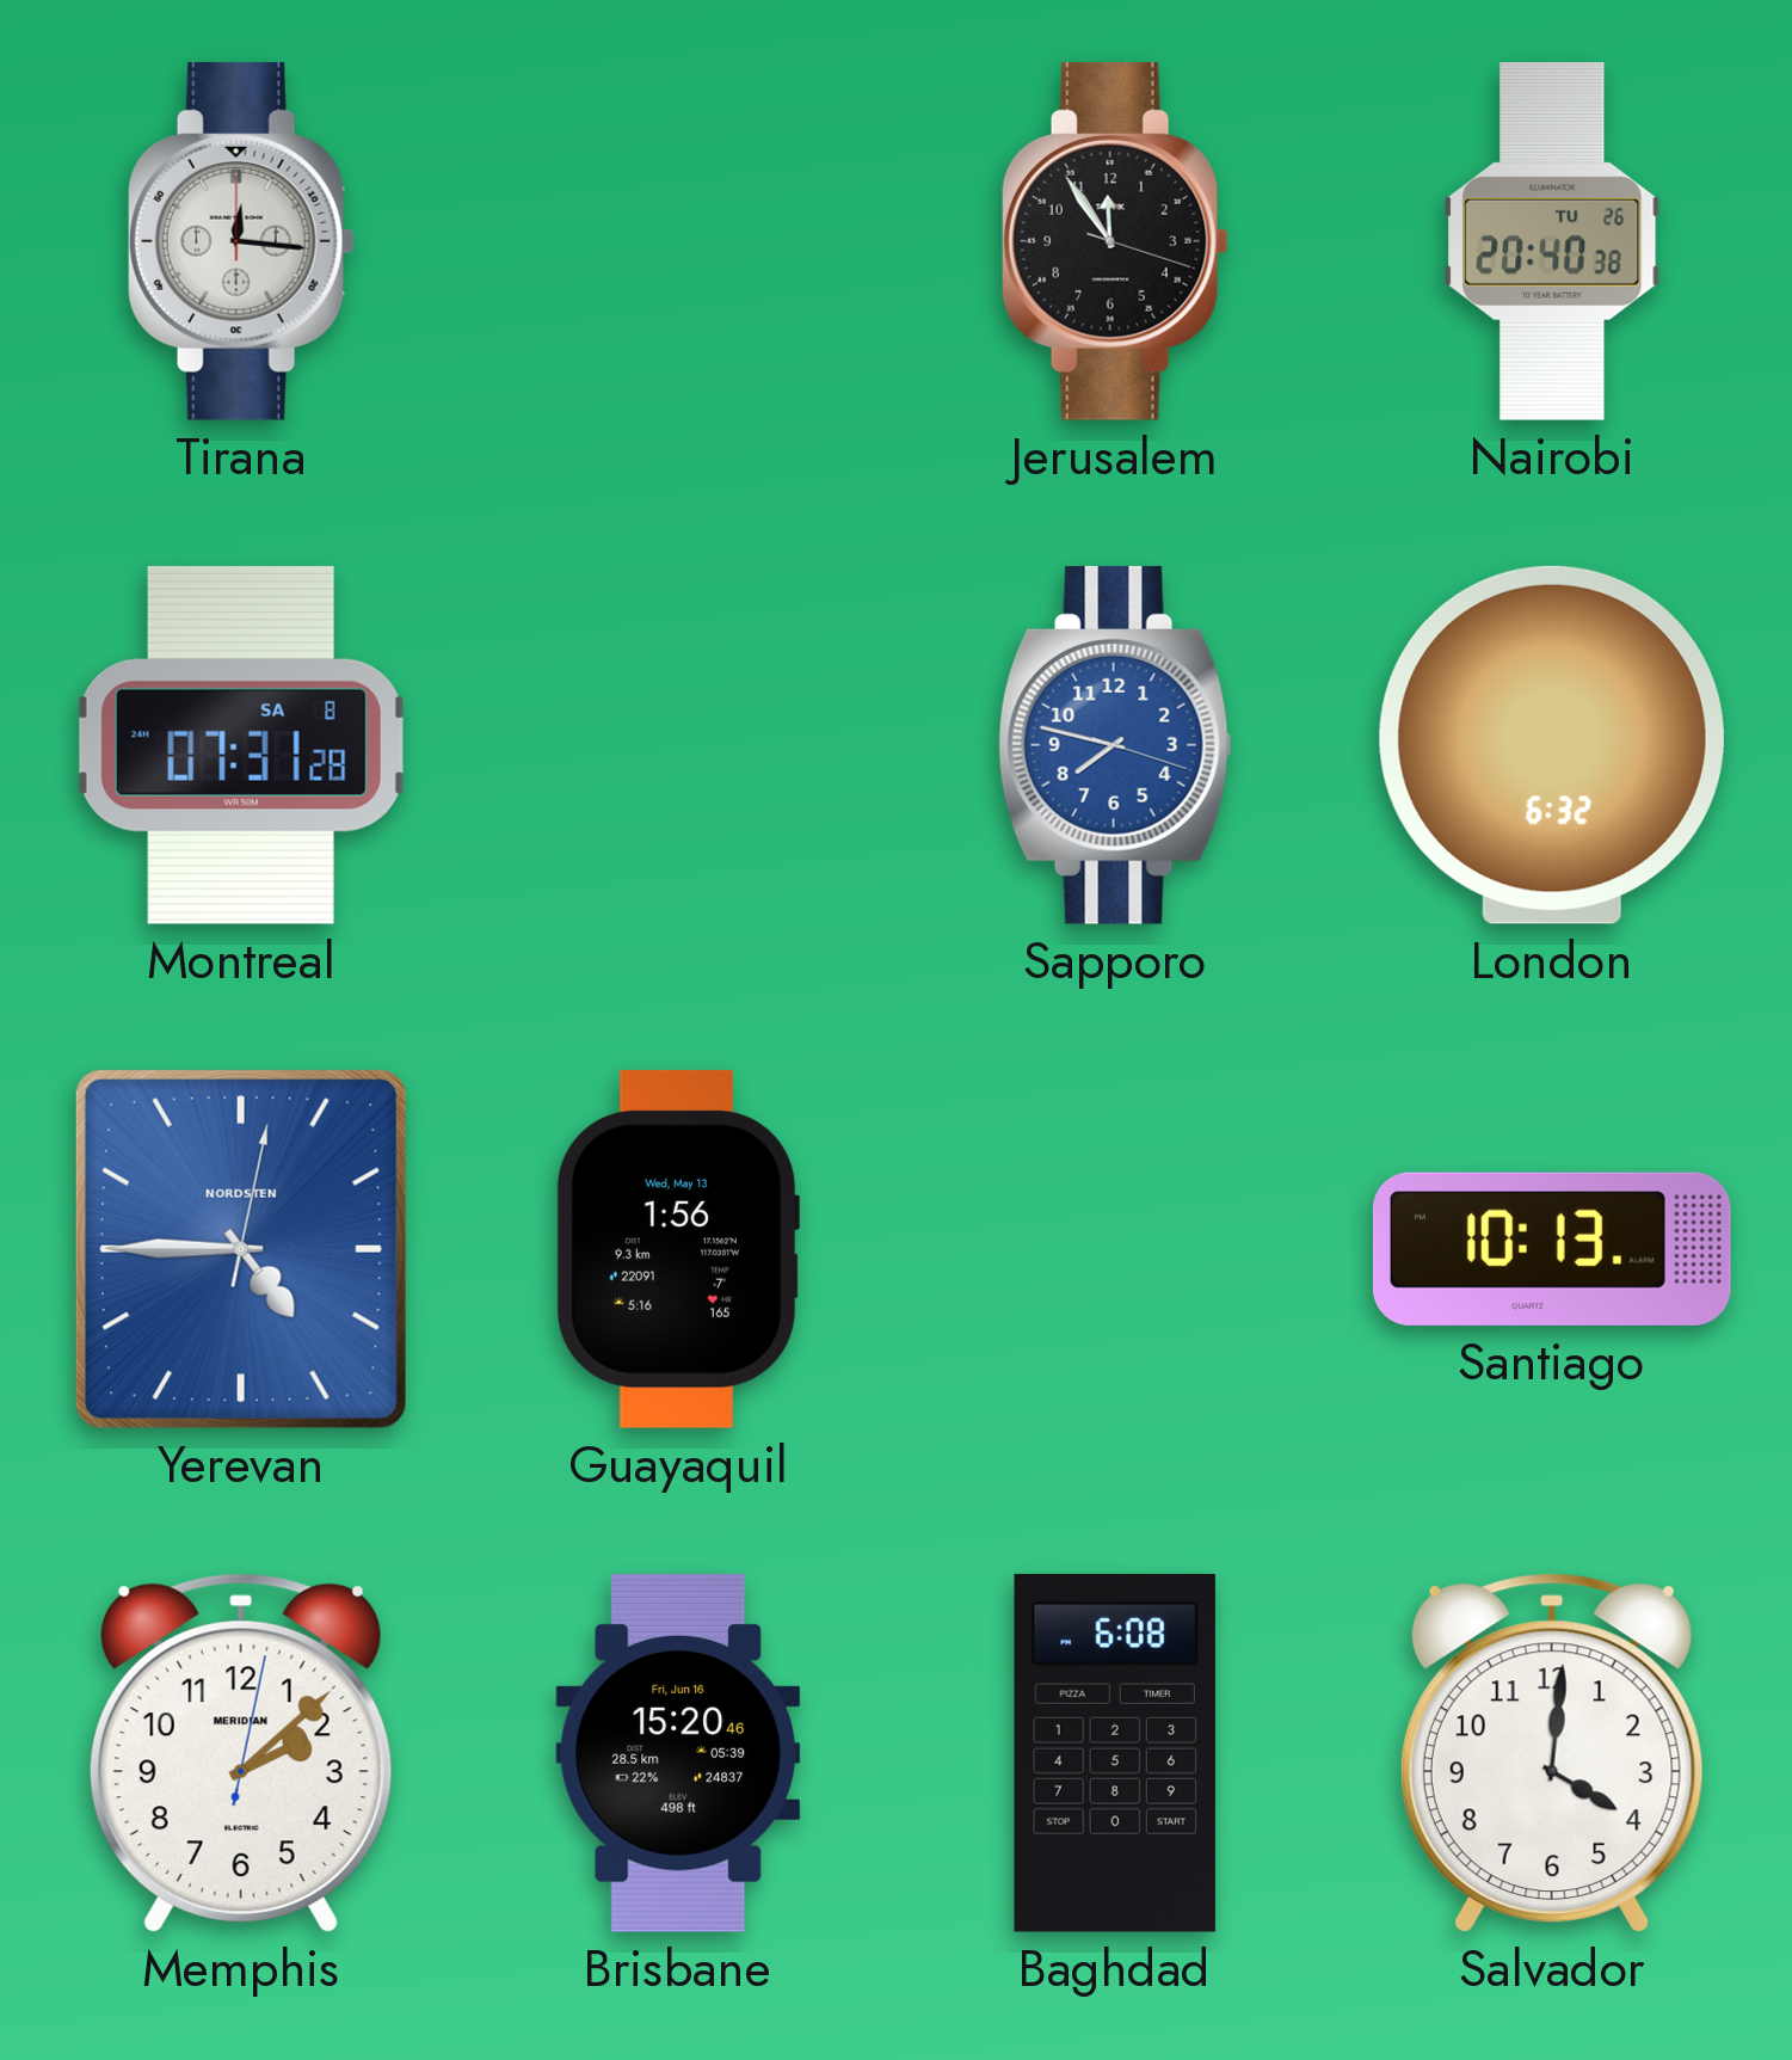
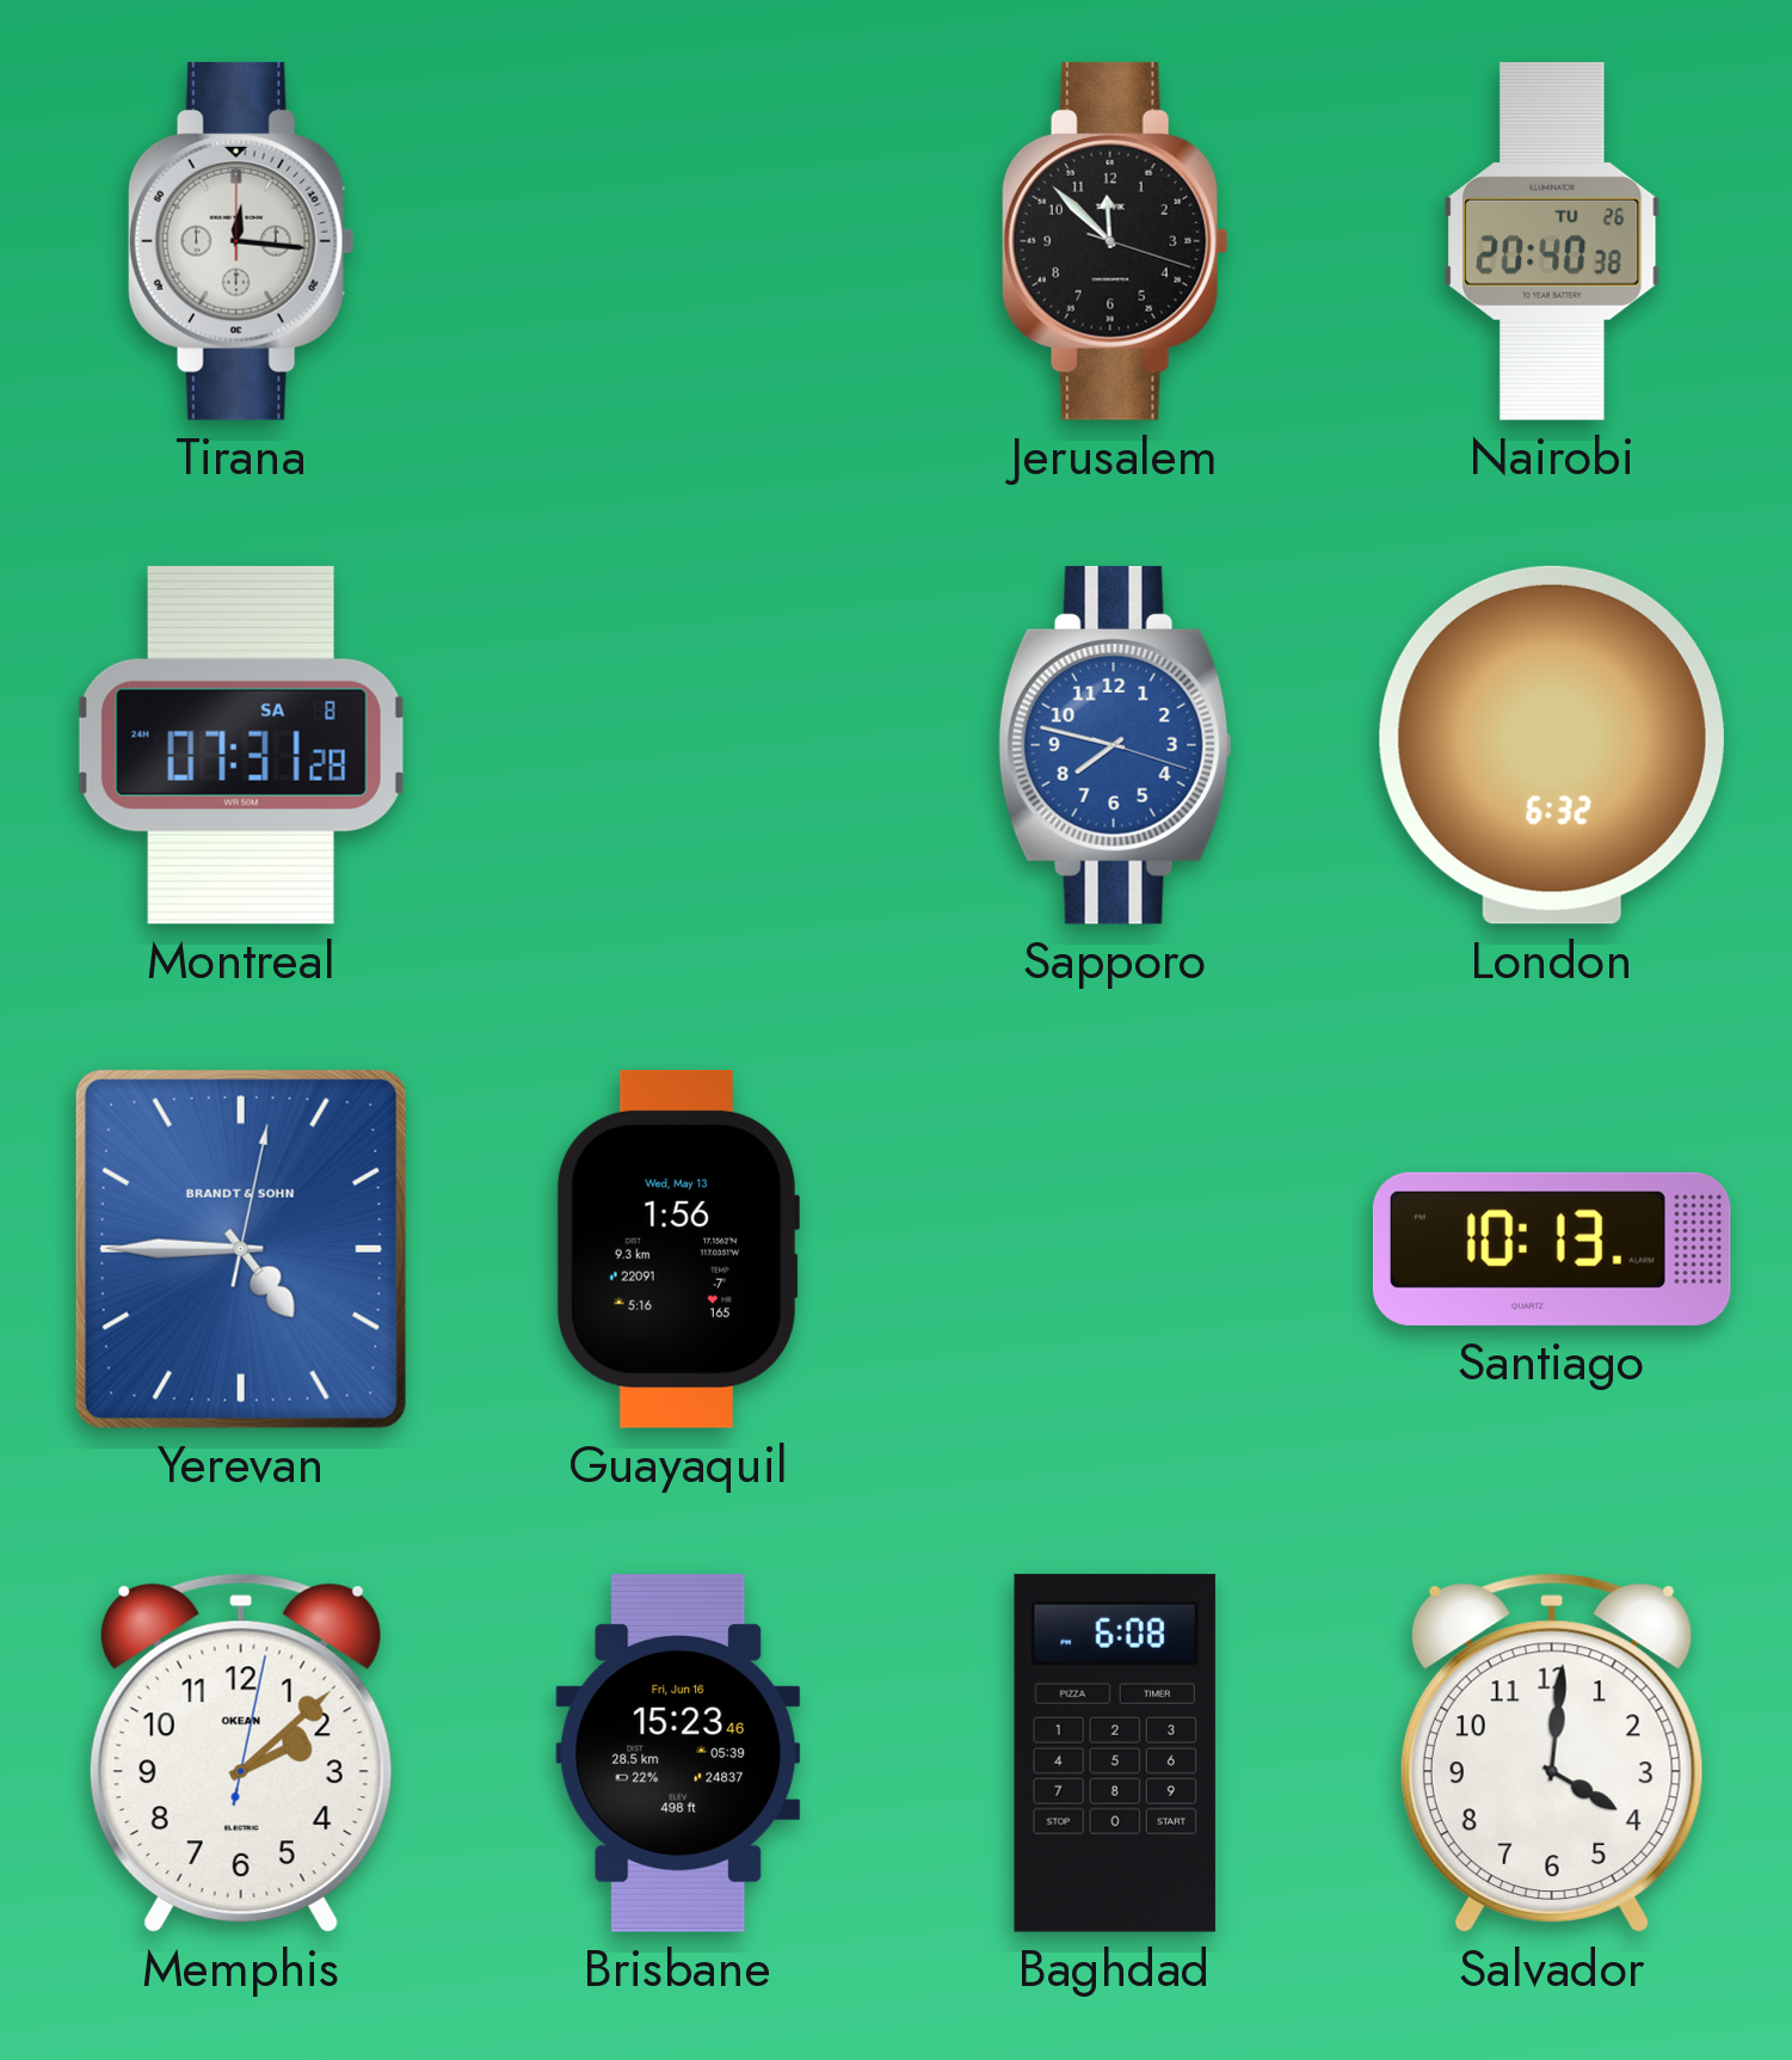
Jerusalem: 11:54 -> 11:52
Yerevan brand: NORDSTEN -> BRANDT & SOHN
Memphis brand: MERIDIAN -> OKEAN
Brisbane: 15:20 -> 15:23
